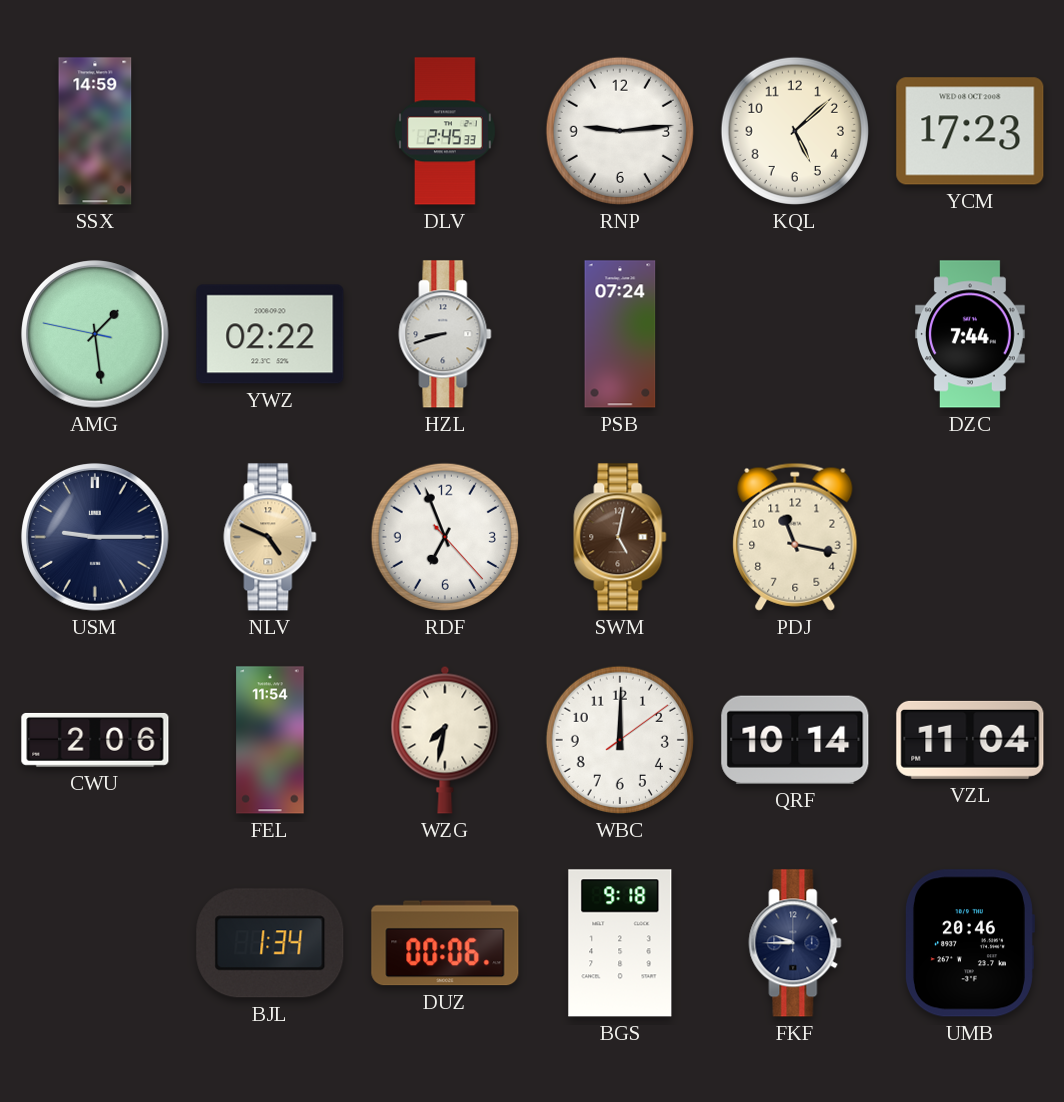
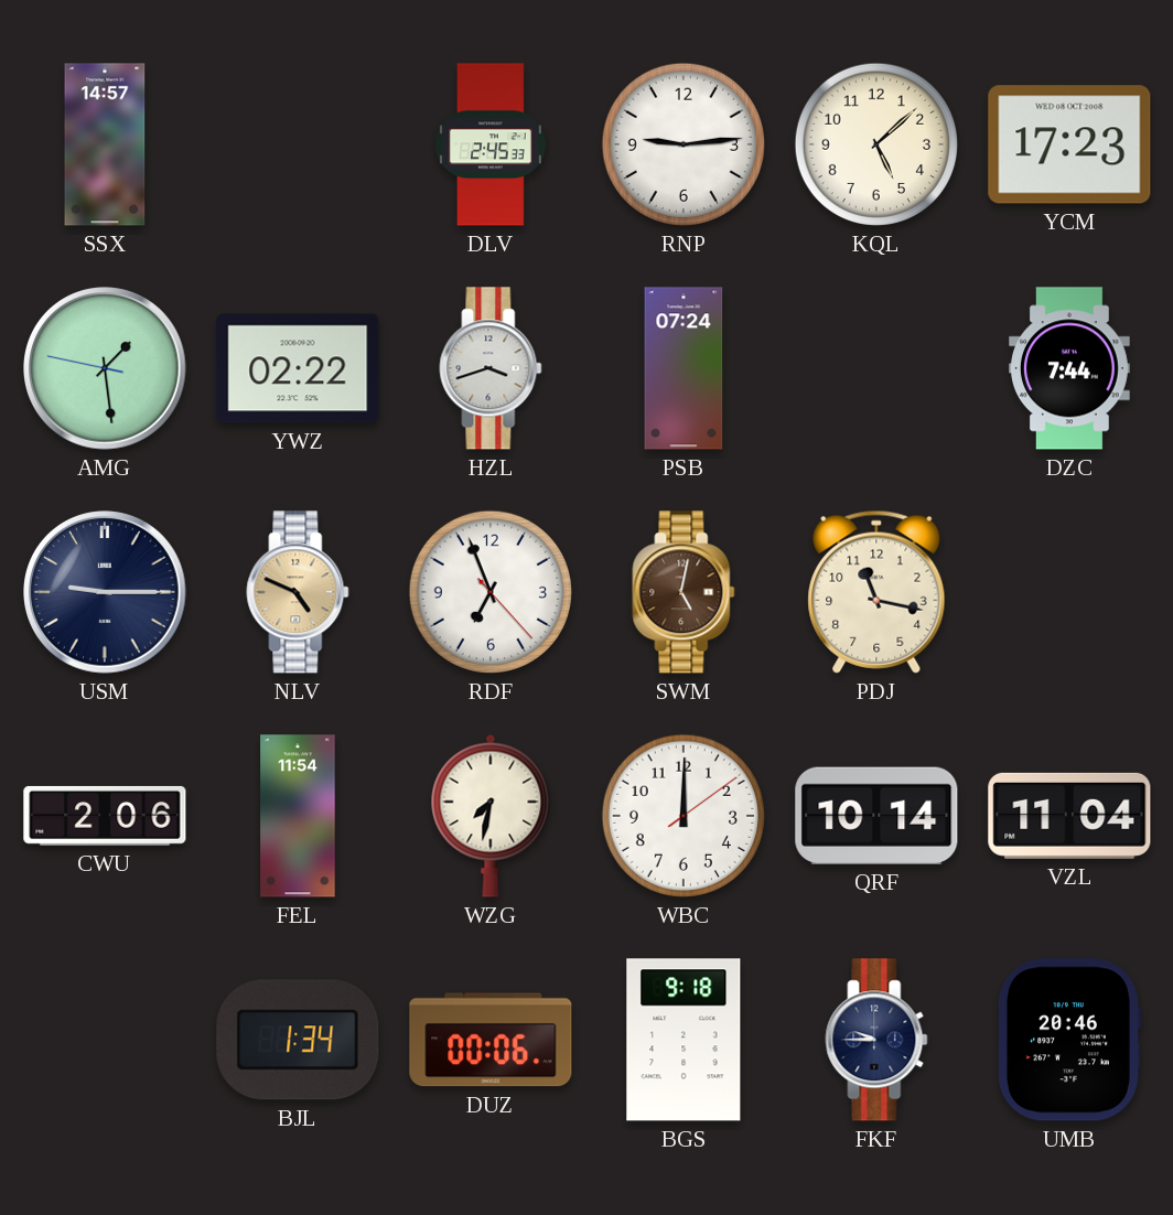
SSX: 14:59 -> 14:57
HZL: 8:42 -> 3:42
